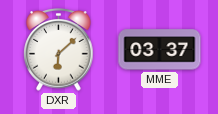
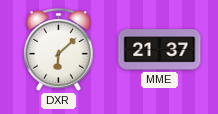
MME: 03:37 -> 21:37
